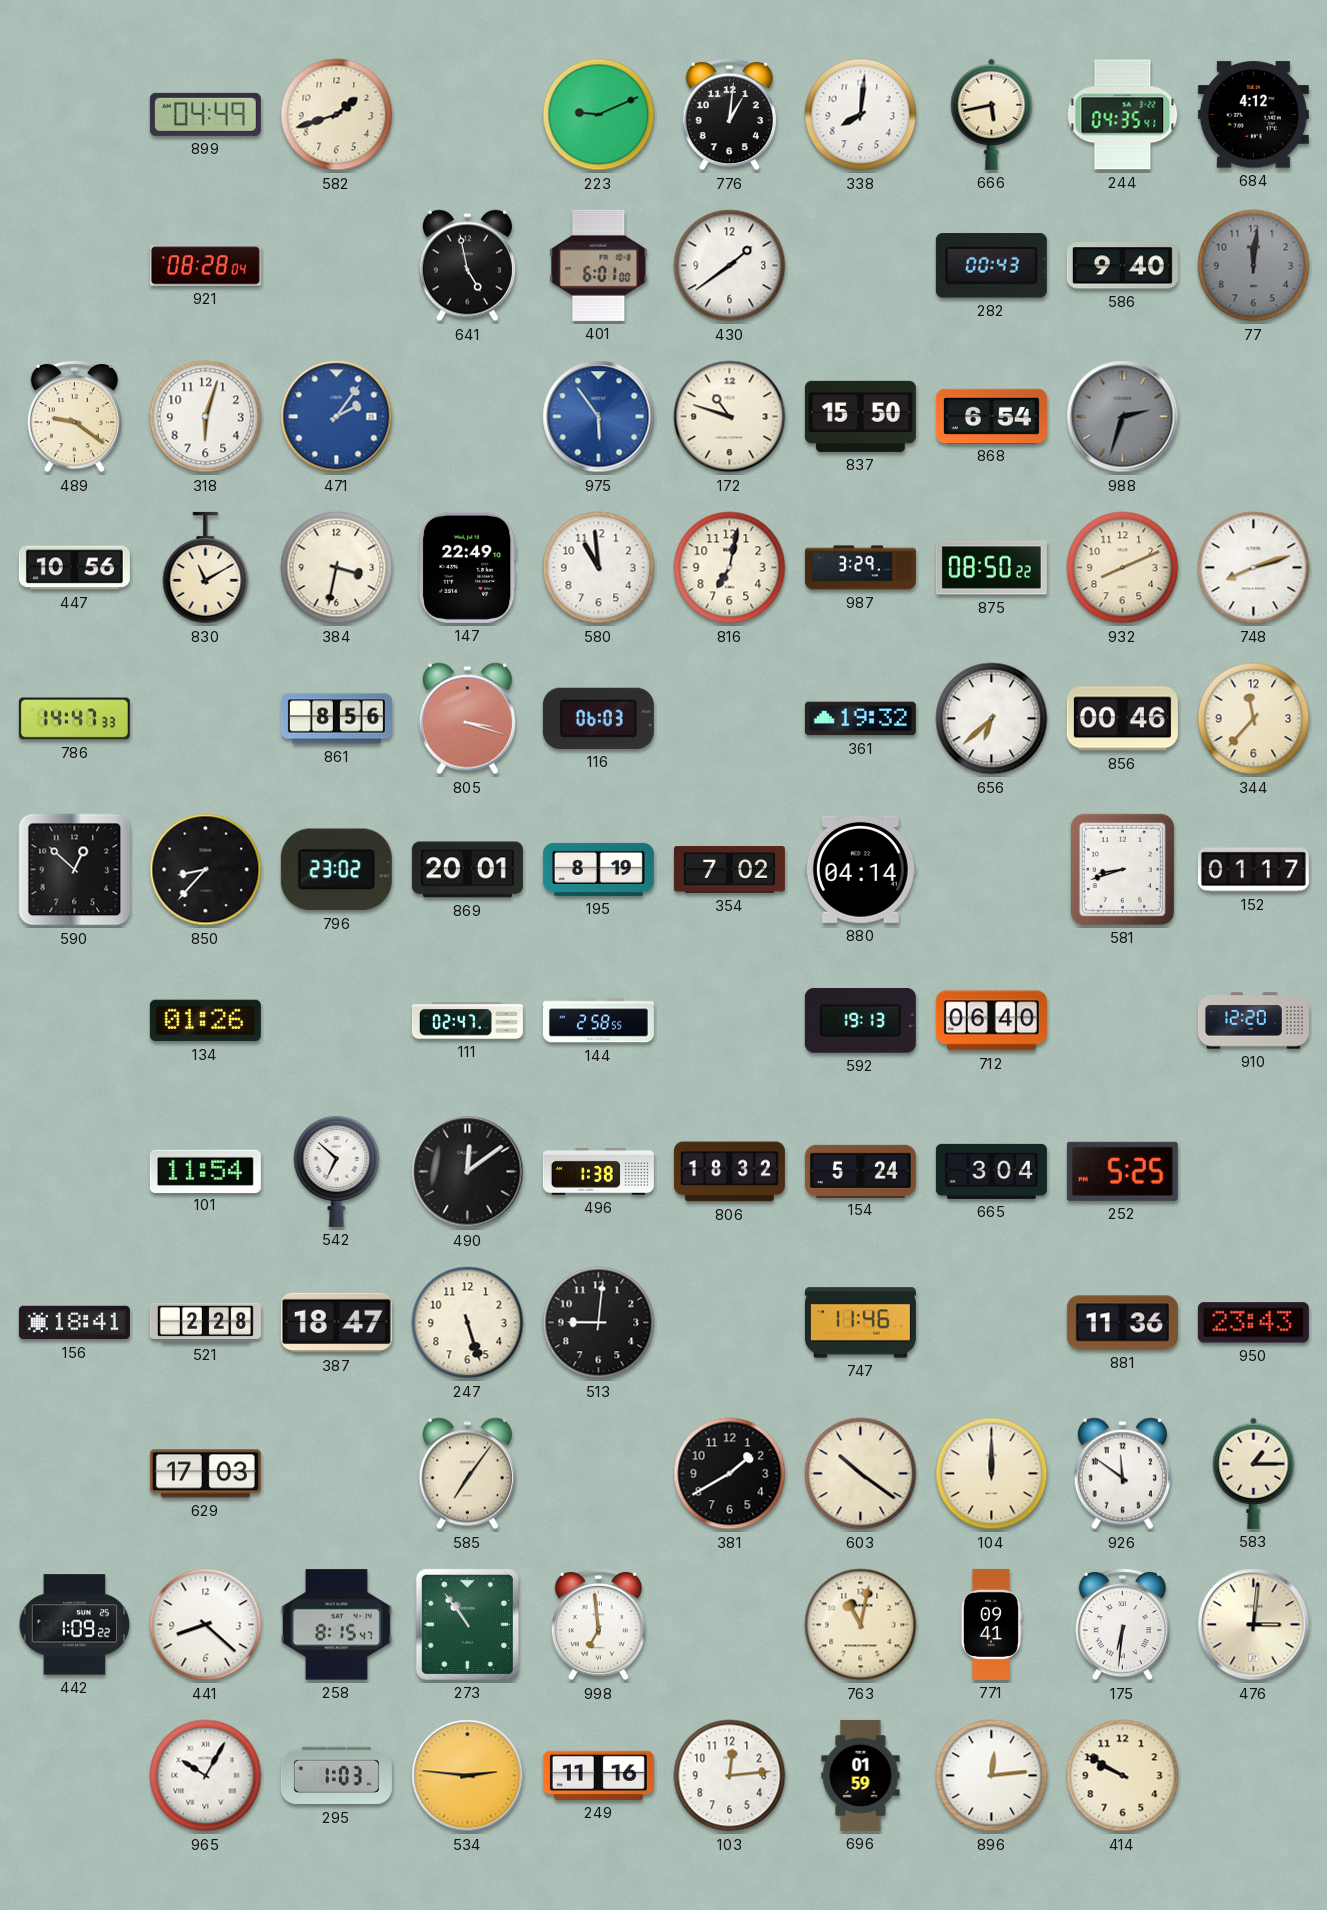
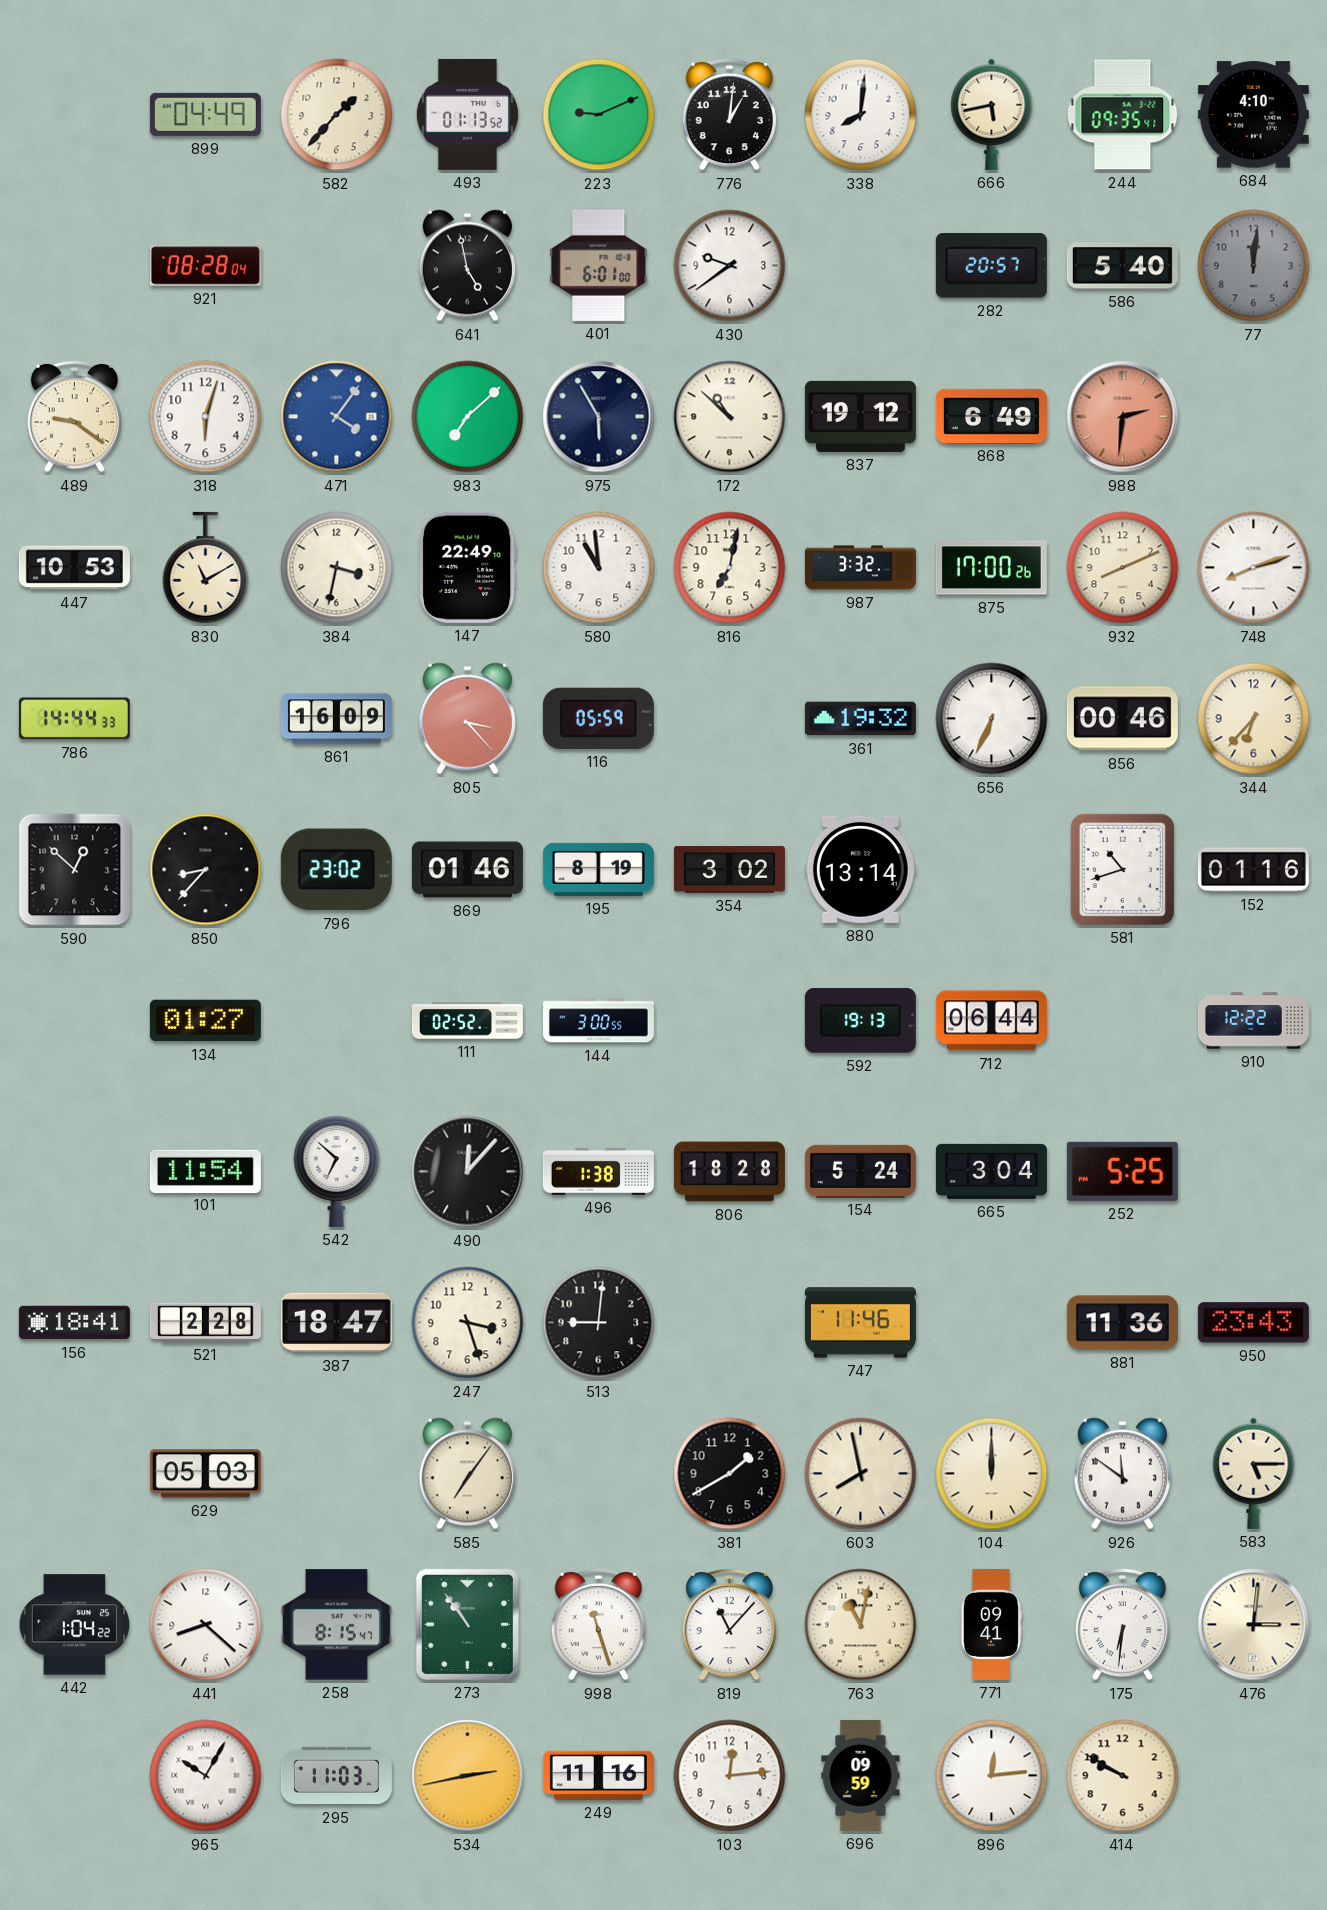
582: 1:42 -> 1:37
493: none -> 01:13
244: 04:35 -> 09:35
684: 4:12 -> 4:10
430: 1:39 -> 9:39
282: 00:43 -> 20:57
586: 9:40 -> 5:40
471: 2:06 -> 4:06
983: none -> 7:08
975: 5:54 -> 5:55
975 dial: blue -> navy
172: 10:48 -> 10:52
837: 15:50 -> 19:12
868: 6:54 -> 6:49
988: 2:33 -> 2:31
988 dial: grey -> salmon
447: 10:56 -> 10:53
987: 3:29 -> 3:32
875: 08:50 -> 17:00
786: 14:47 -> 14:44
861: 8:56 -> 16:09
805: 3:18 -> 3:23
116: 06:03 -> 05:59
656: 6:38 -> 6:34
344: 11:37 -> 6:37
869: 20:01 -> 01:46
354: 7:02 -> 3:02
880: 04:14 -> 13:14
581: 8:42 -> 10:42
152: 01:17 -> 01:16
134: 01:26 -> 01:27
111: 02:47 -> 02:52
144: 2:58 -> 3:00
712: 06:40 -> 06:44
910: 12:20 -> 12:22
490: 12:09 -> 12:07
806: 18:32 -> 18:28
247: 5:27 -> 3:27
629: 17:03 -> 05:03
603: 10:21 -> 7:58
583: 1:15 -> 5:15
442: 1:09 -> 1:04
998: 6:59 -> 11:27
819: none -> 11:07
295: 1:03 -> 11:03
534: 2:46 -> 2:43
696: 01:59 -> 09:59
